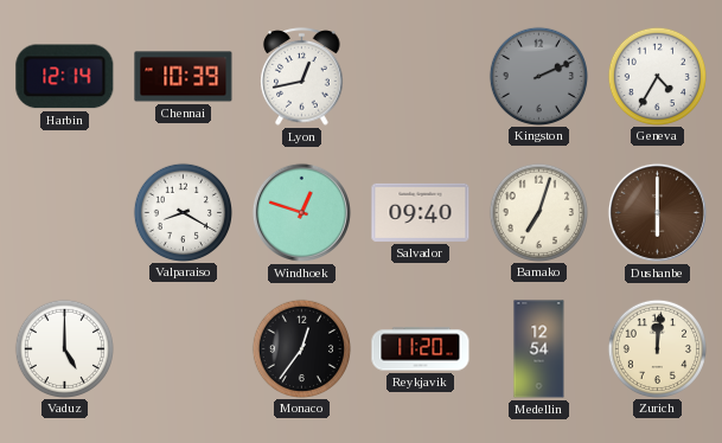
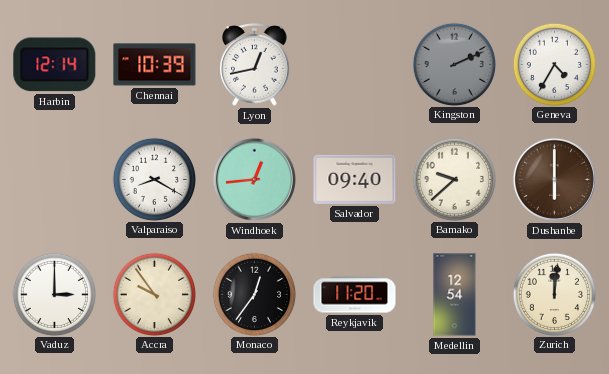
Windhoek: 12:48 -> 12:44
Bamako: 7:03 -> 9:38
Vaduz: 5:00 -> 3:00
Accra: none -> 9:54
